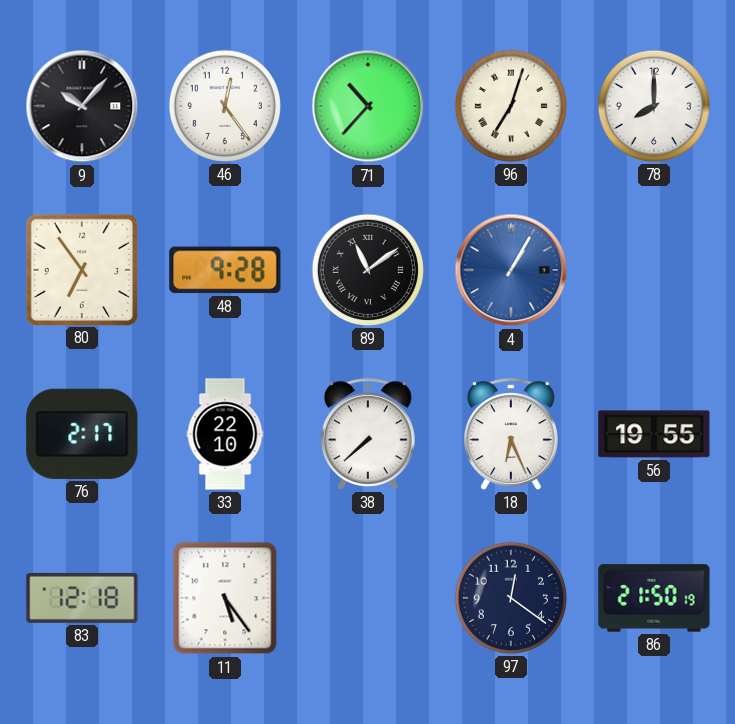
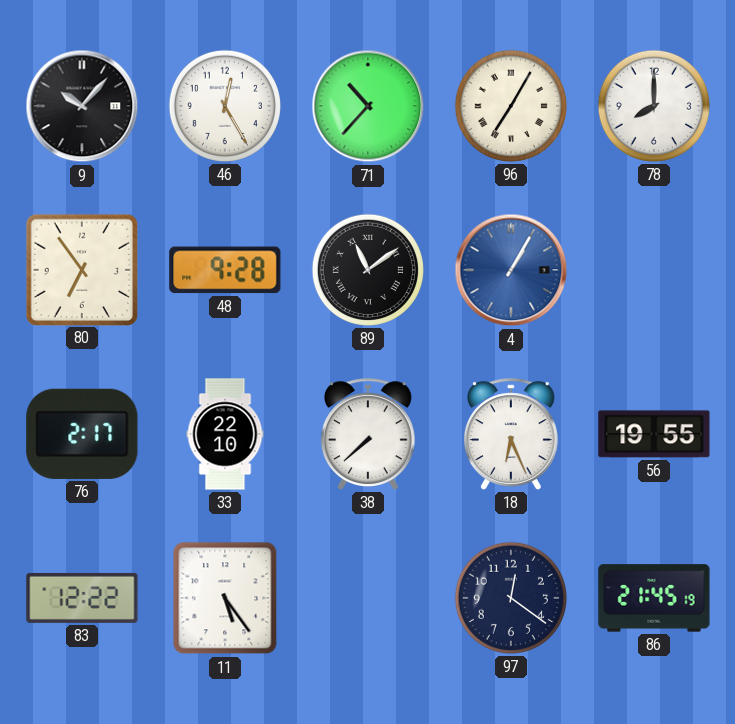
46: 12:24 -> 12:25
96: 7:03 -> 7:05
83: 12:18 -> 12:22
86: 21:50 -> 21:45
